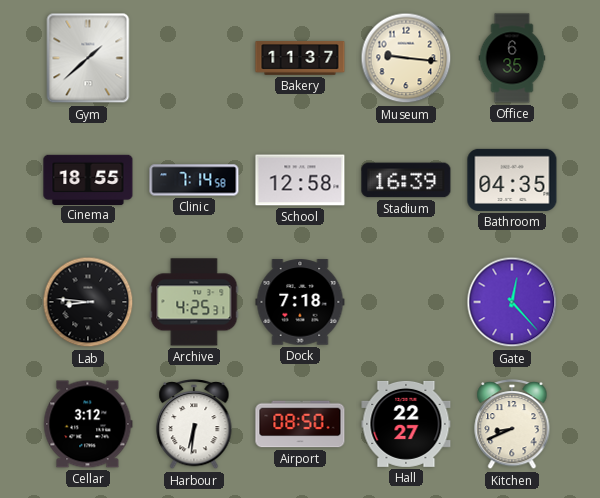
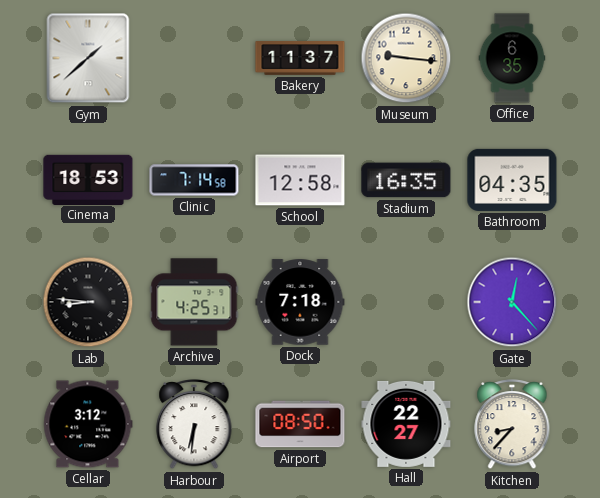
Cinema: 18:55 -> 18:53
Stadium: 16:39 -> 16:35
Kitchen: 8:41 -> 8:37
